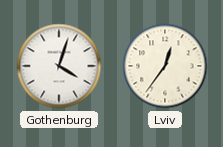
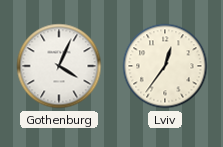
Gothenburg: 4:03 -> 4:04
